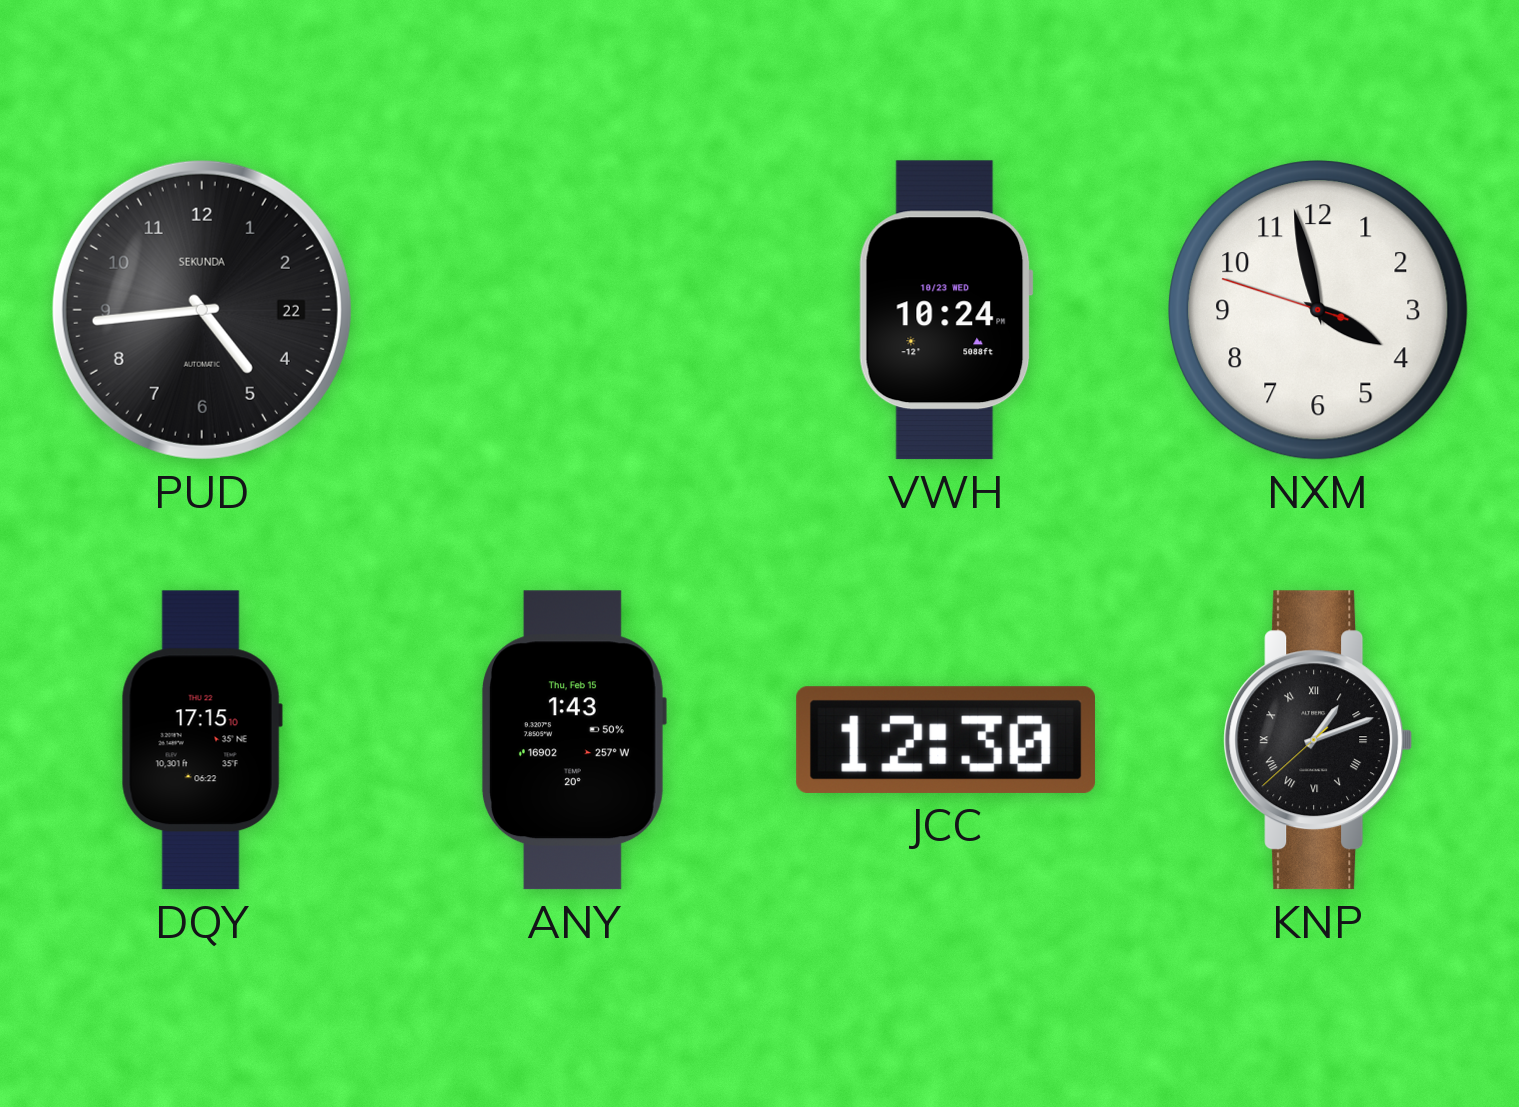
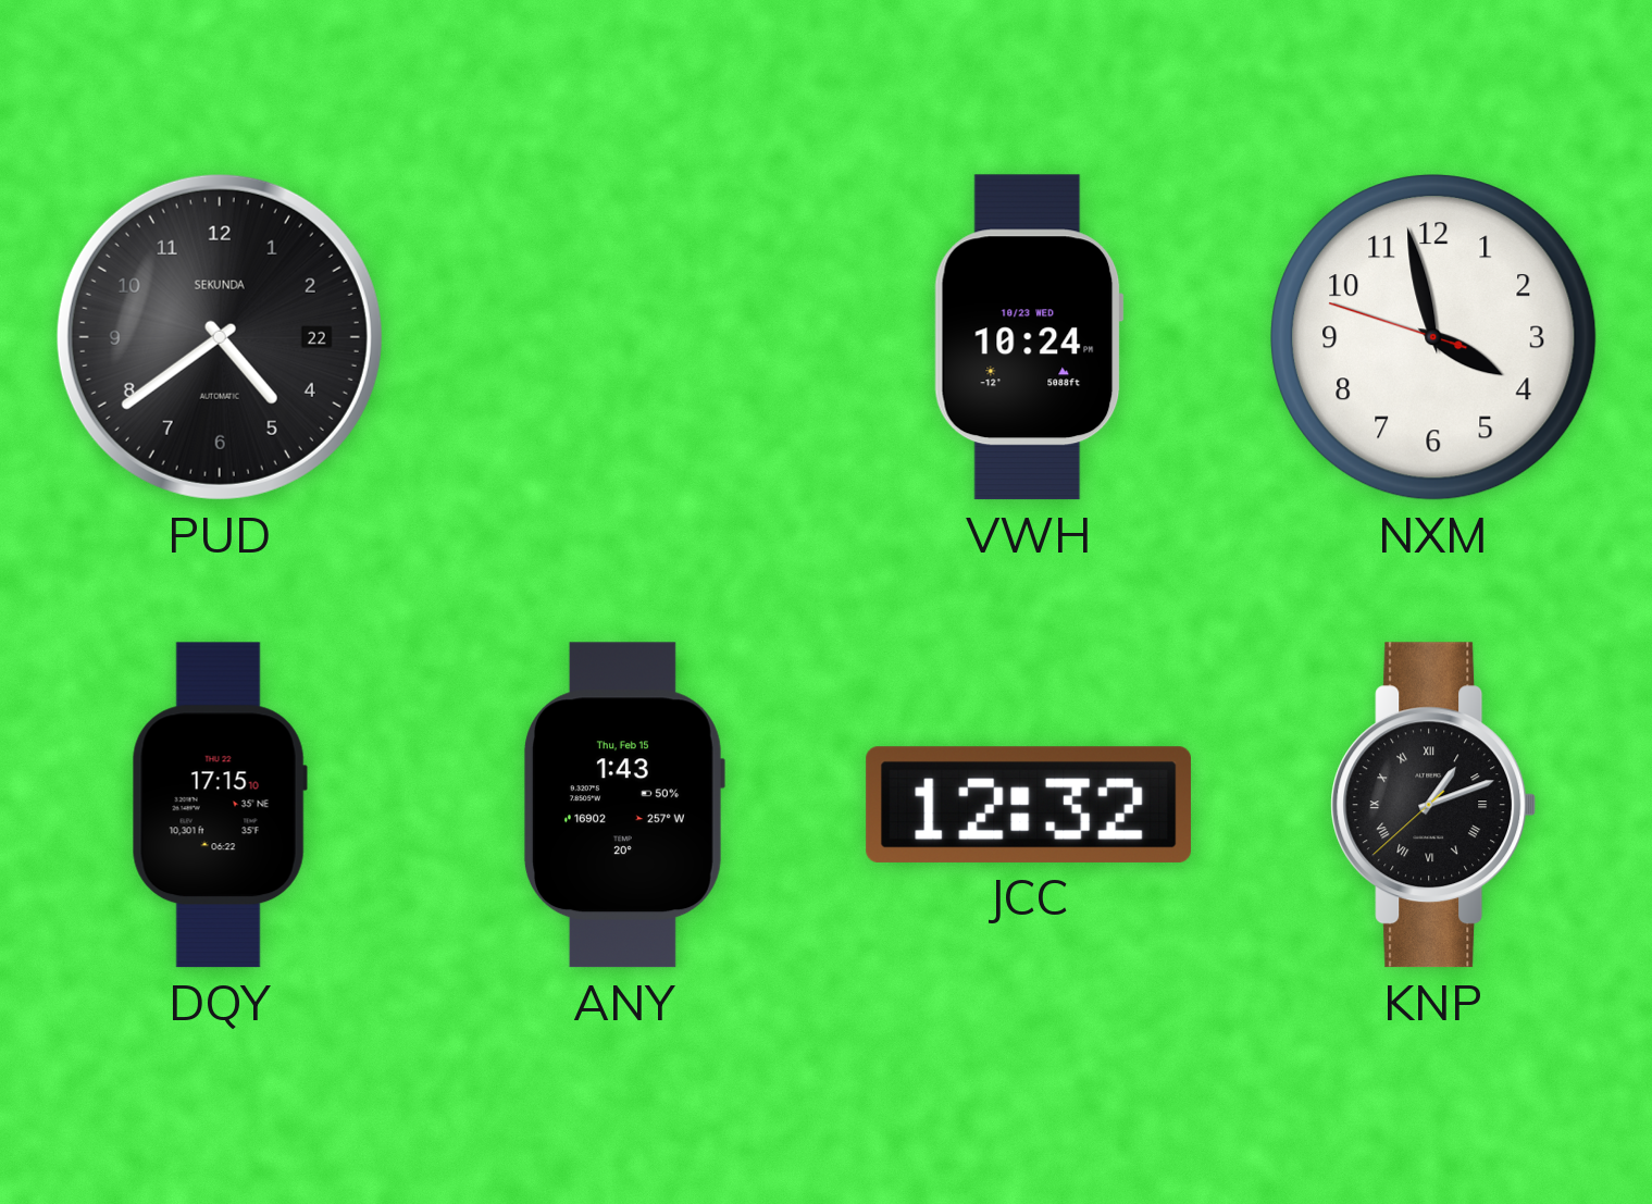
PUD: 4:44 -> 4:39
JCC: 12:30 -> 12:32
